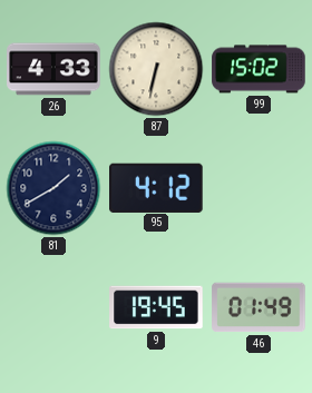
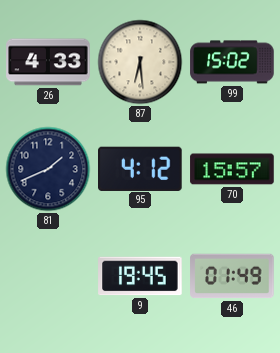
87: 6:32 -> 6:29
81: 1:40 -> 1:41
70: none -> 15:57
